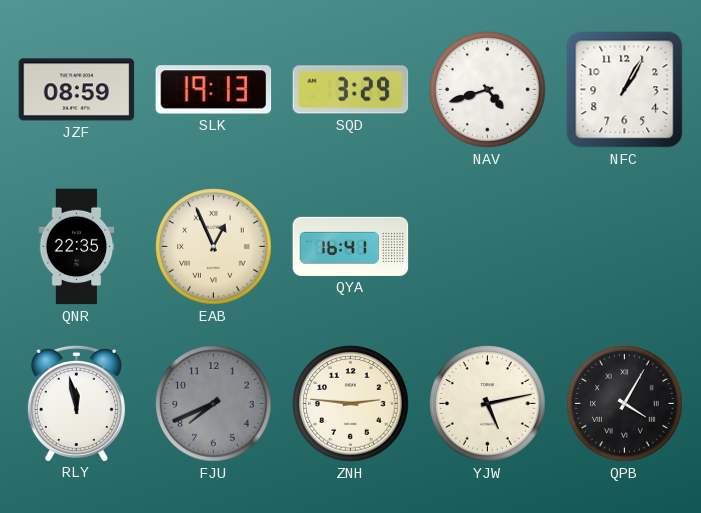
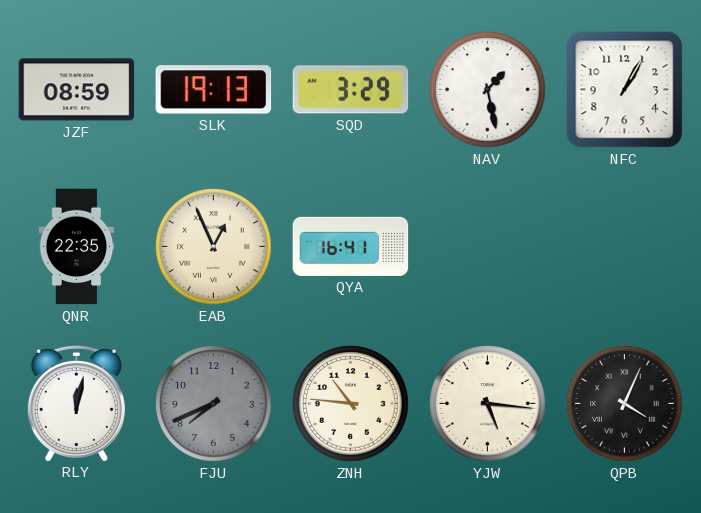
NAV: 4:42 -> 1:28
RLY: 11:58 -> 12:02
ZNH: 2:46 -> 10:46
YJW: 5:13 -> 5:16
QPB: 4:05 -> 4:04
